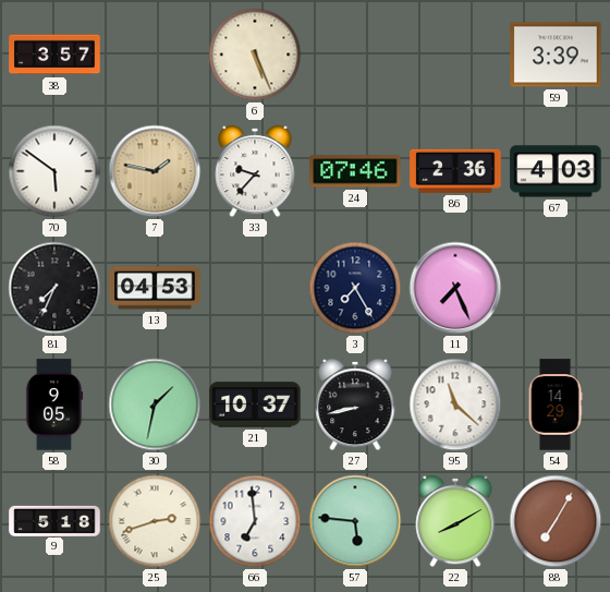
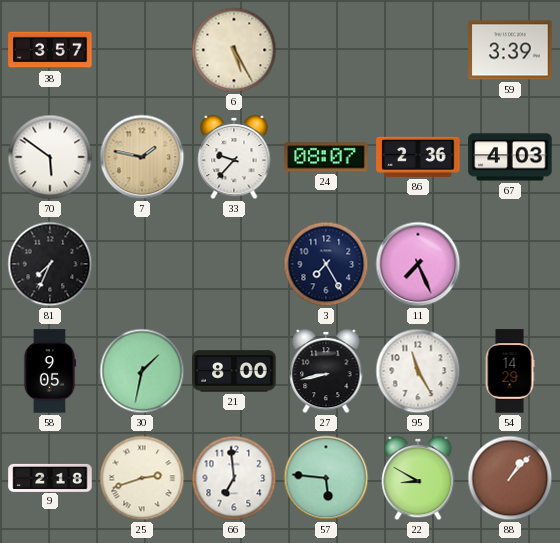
6: 5:26 -> 5:25
24: 07:46 -> 08:07
13: 04:53 -> none
21: 10:37 -> 8:00
95: 11:22 -> 11:25
9: 5:18 -> 2:18
22: 8:10 -> 8:50
88: 7:05 -> 1:07
